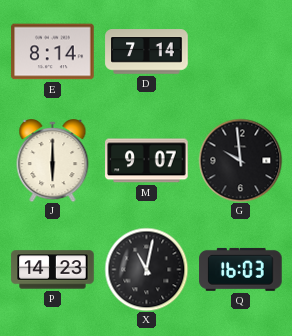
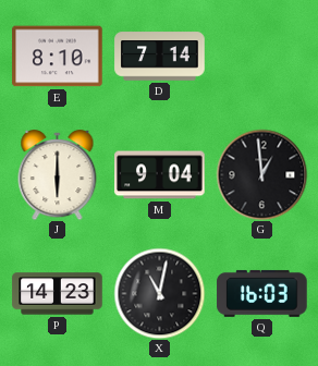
E: 8:14 -> 8:10
M: 9:07 -> 9:04
G: 9:59 -> 12:59
